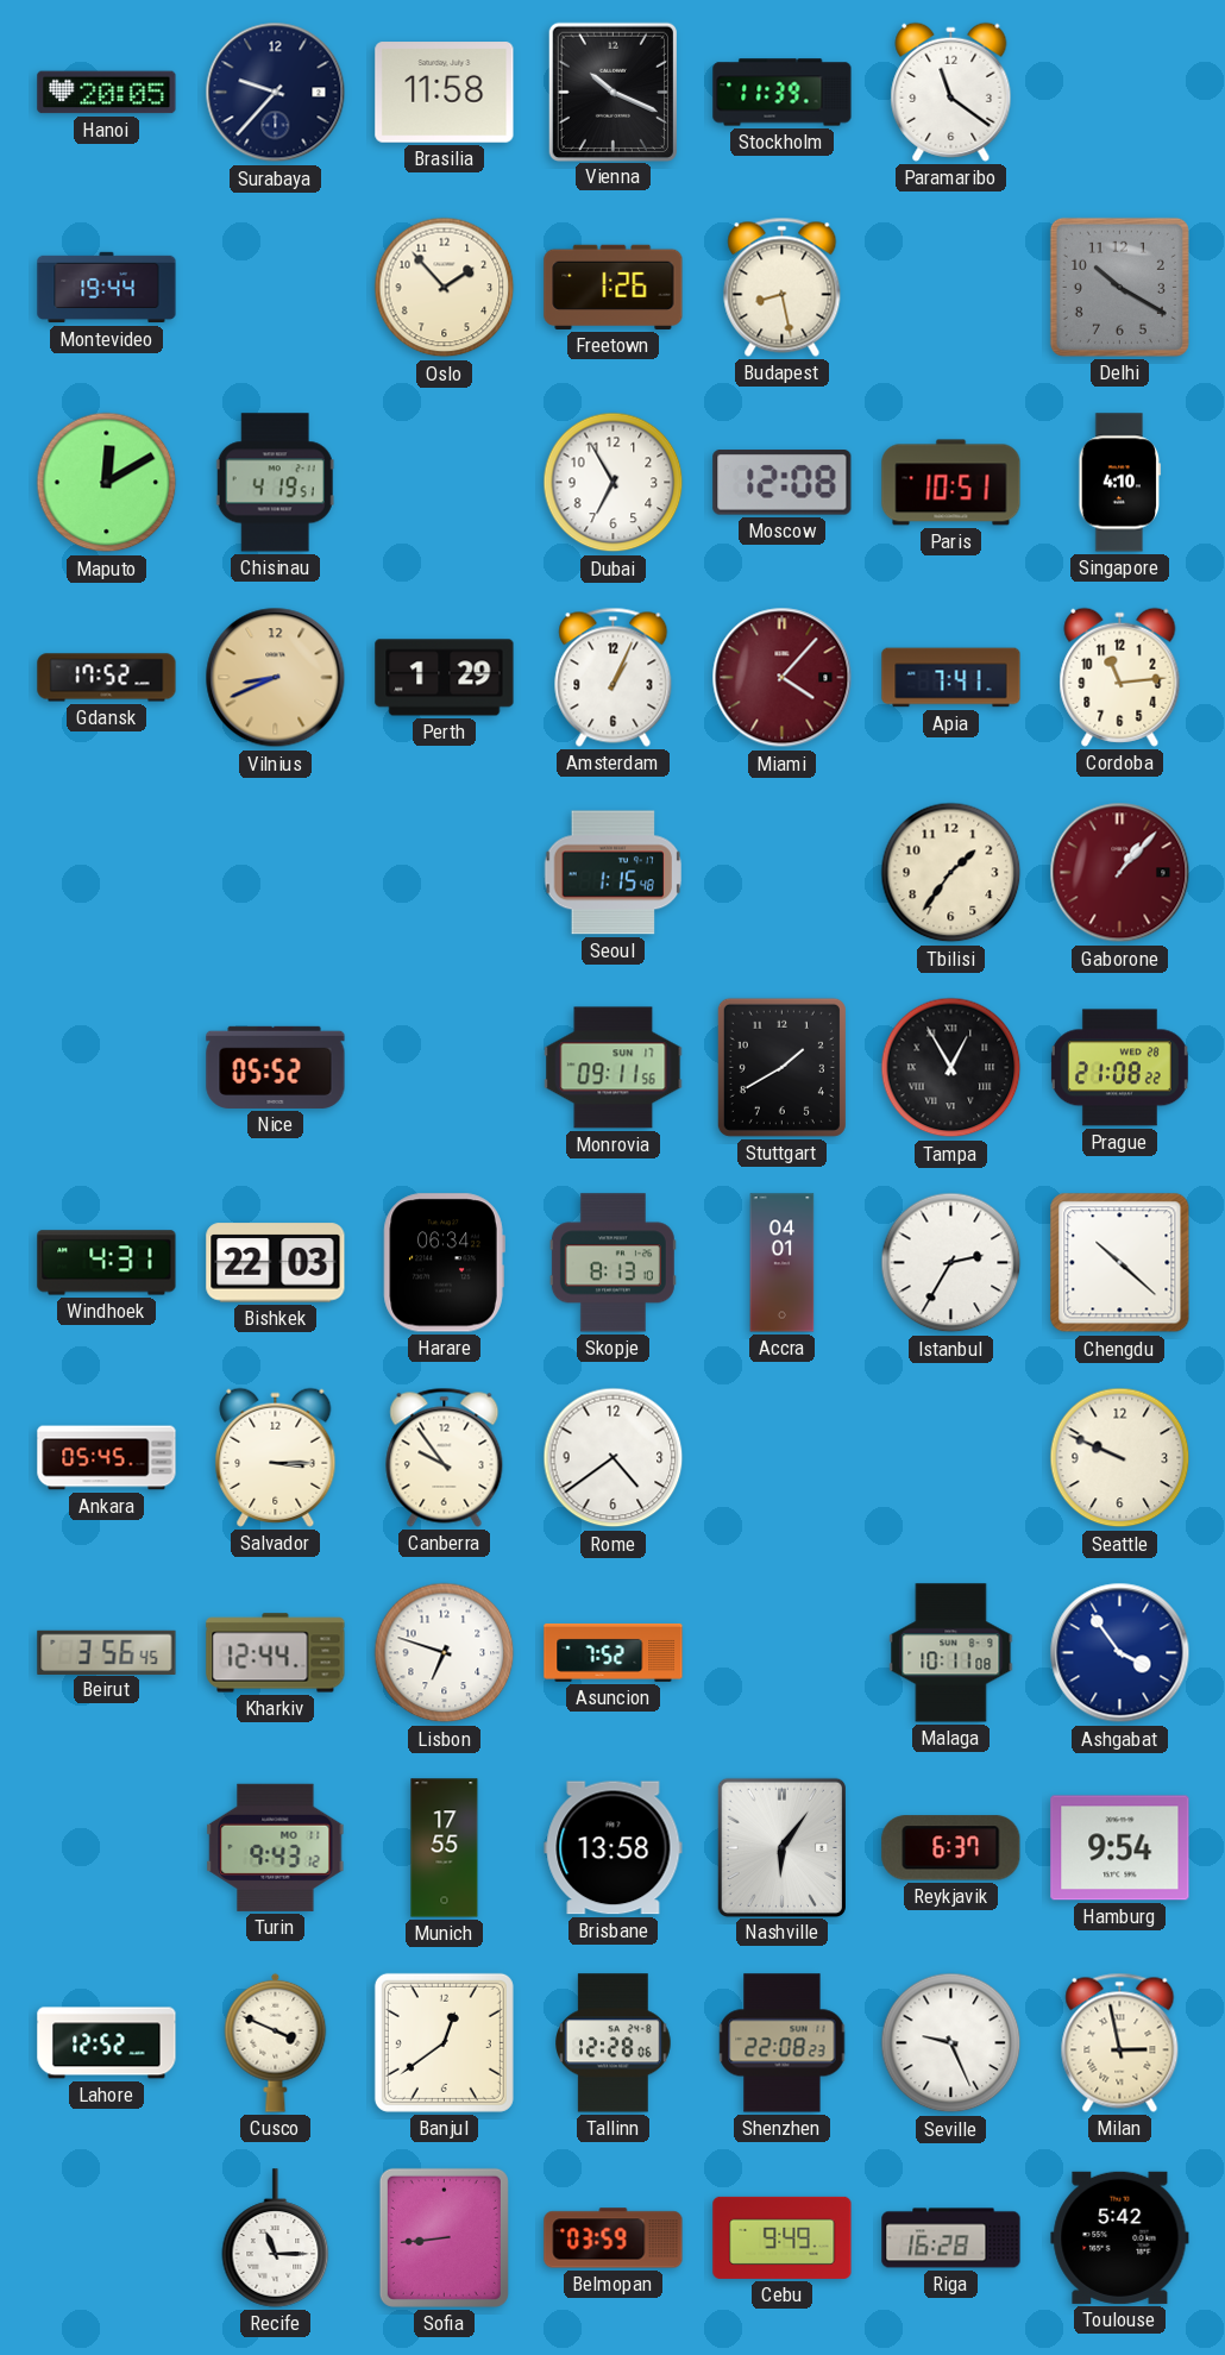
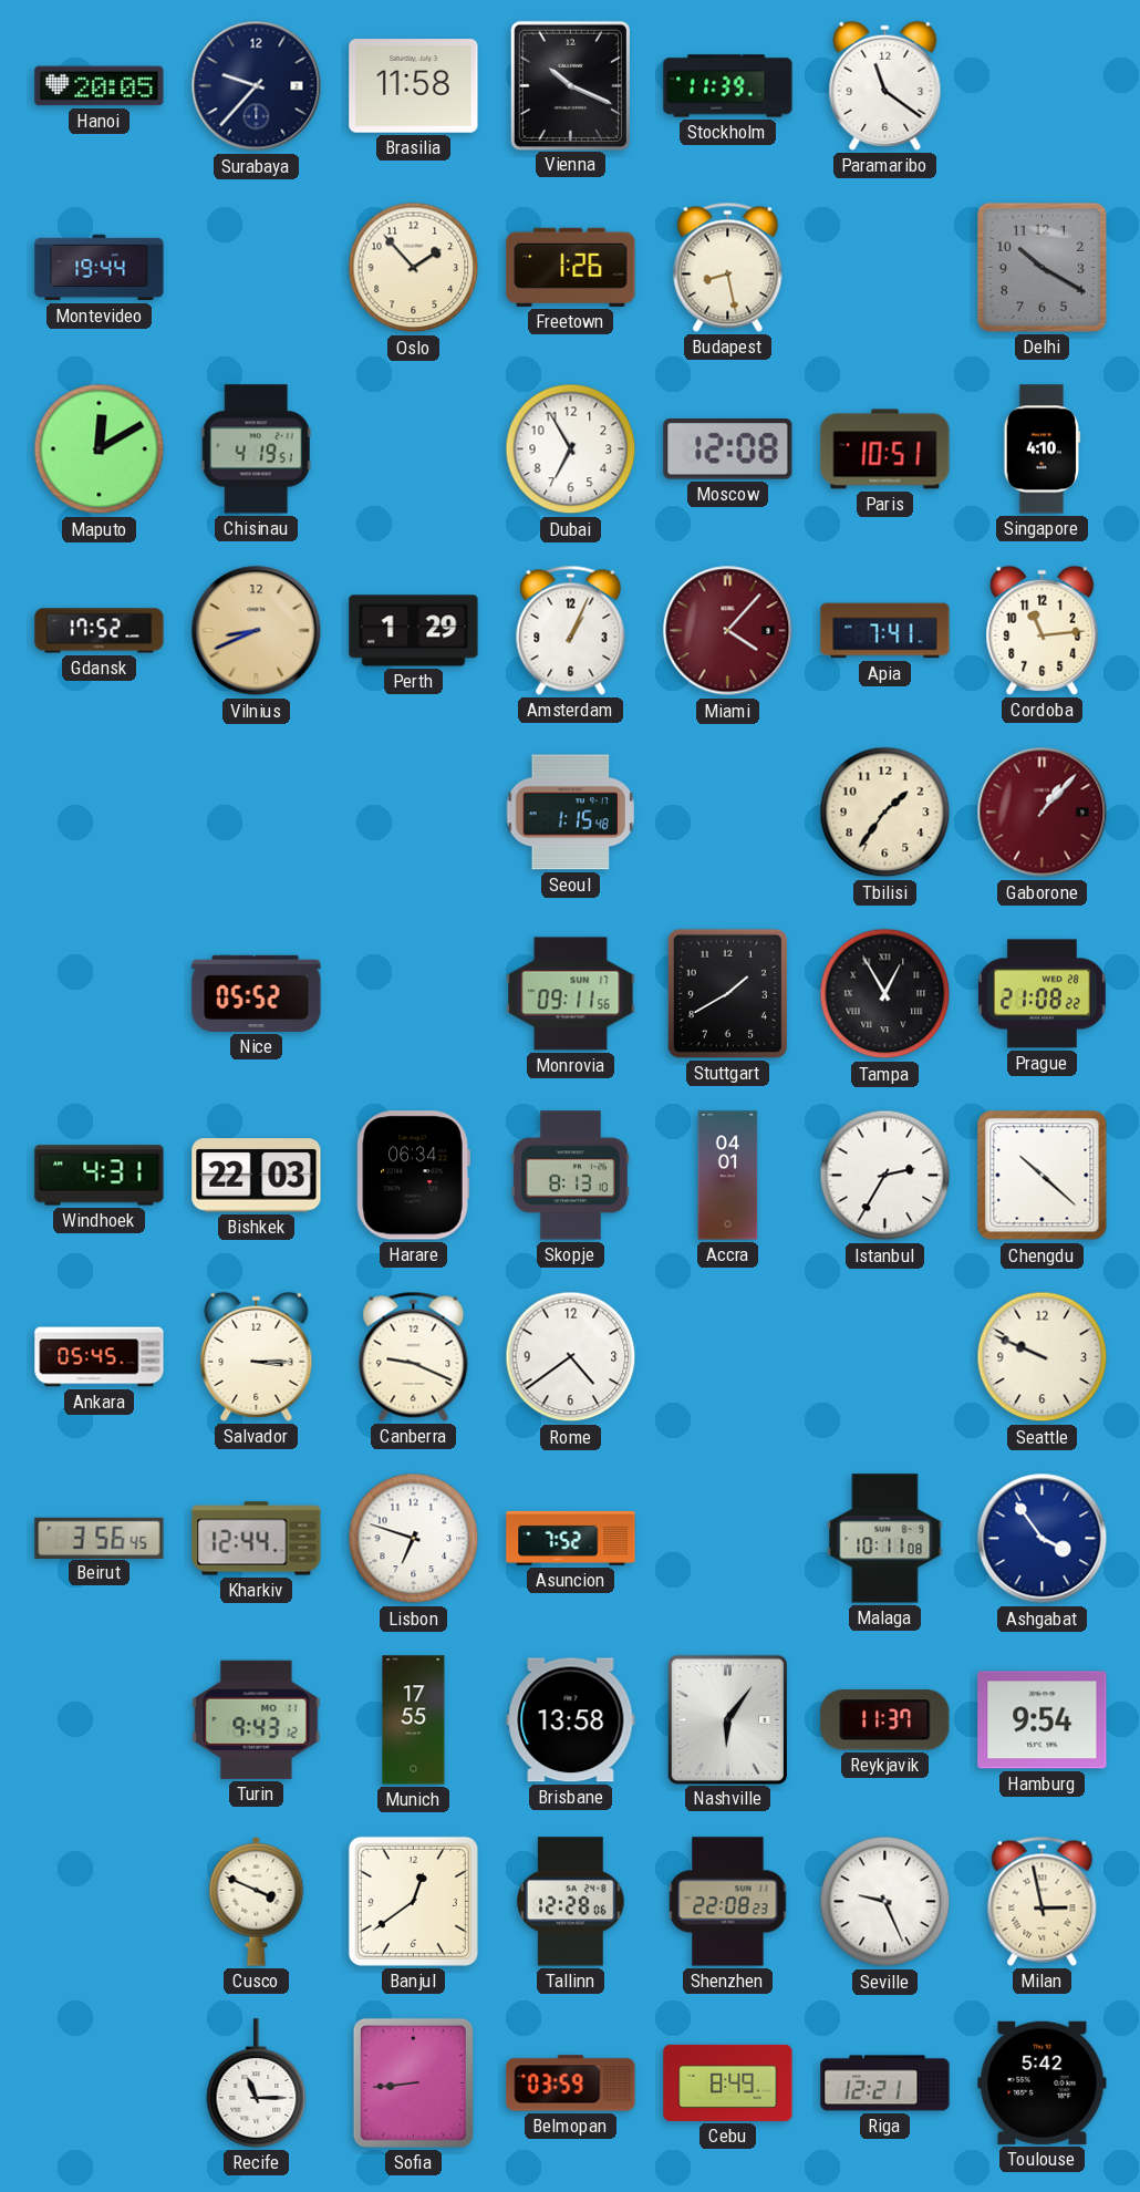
Canberra: 9:54 -> 9:19
Reykjavik: 6:37 -> 11:37
Lahore: 12:52 -> none
Cebu: 9:49 -> 8:49
Riga: 16:28 -> 12:21
